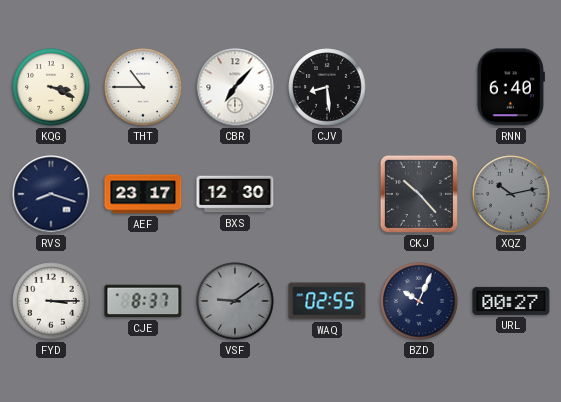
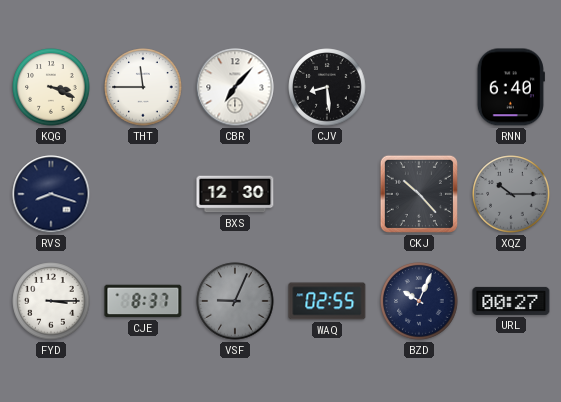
THT: 10:45 -> 11:45
AEF: 23:17 -> none
XQZ: 10:13 -> 10:15
VSF: 9:09 -> 9:04
